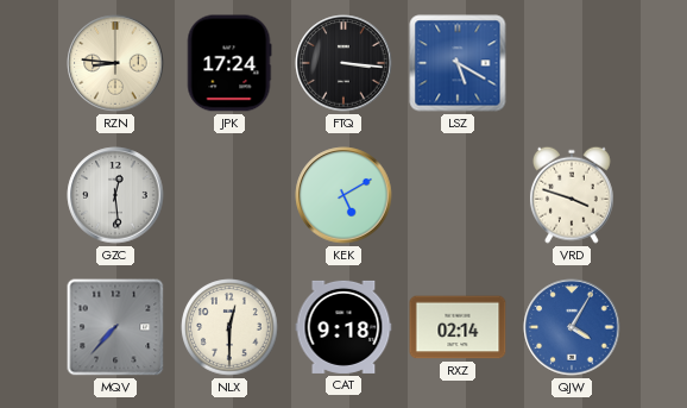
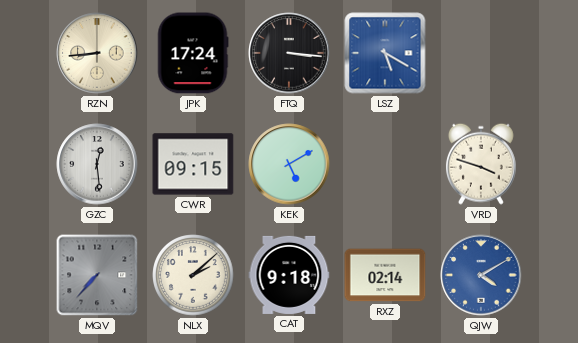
RZN: 8:46 -> 8:44
CWR: none -> 09:15
NLX: 12:30 -> 2:08
QJW: 4:05 -> 4:10
